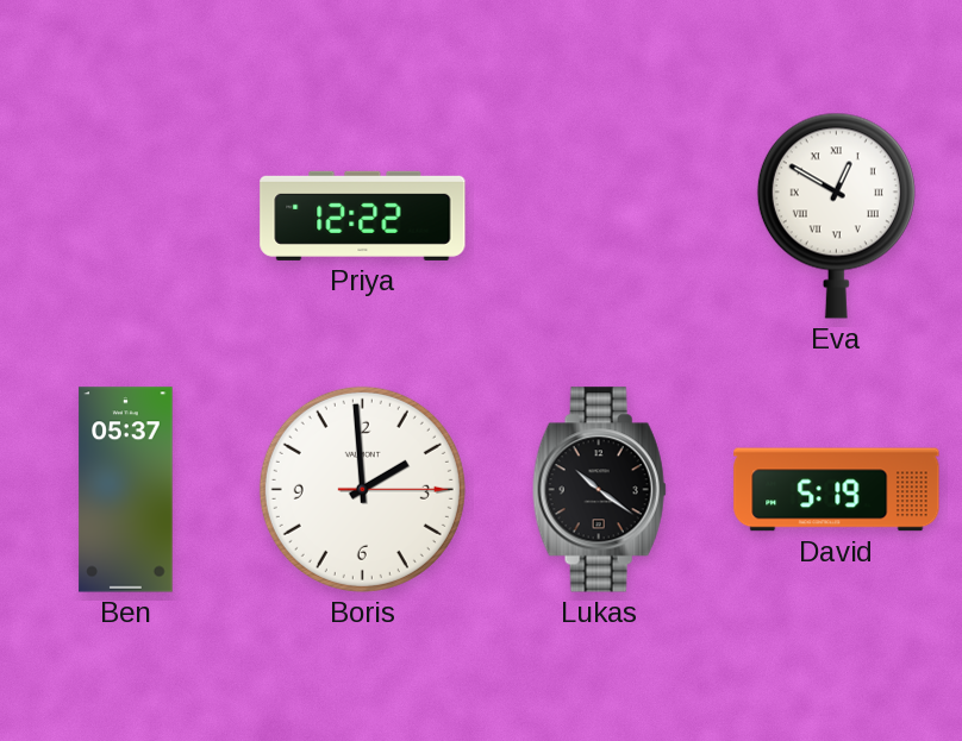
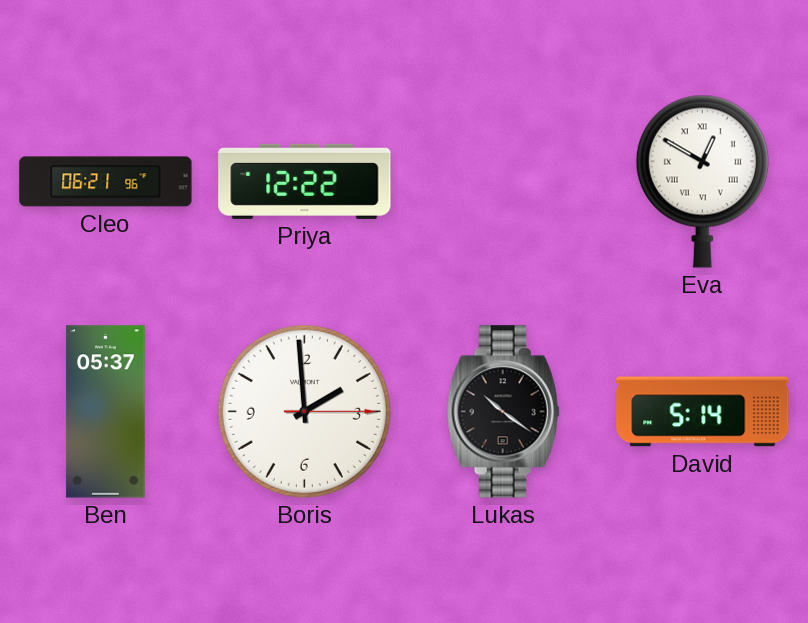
Cleo: none -> 06:21
David: 5:19 -> 5:14
